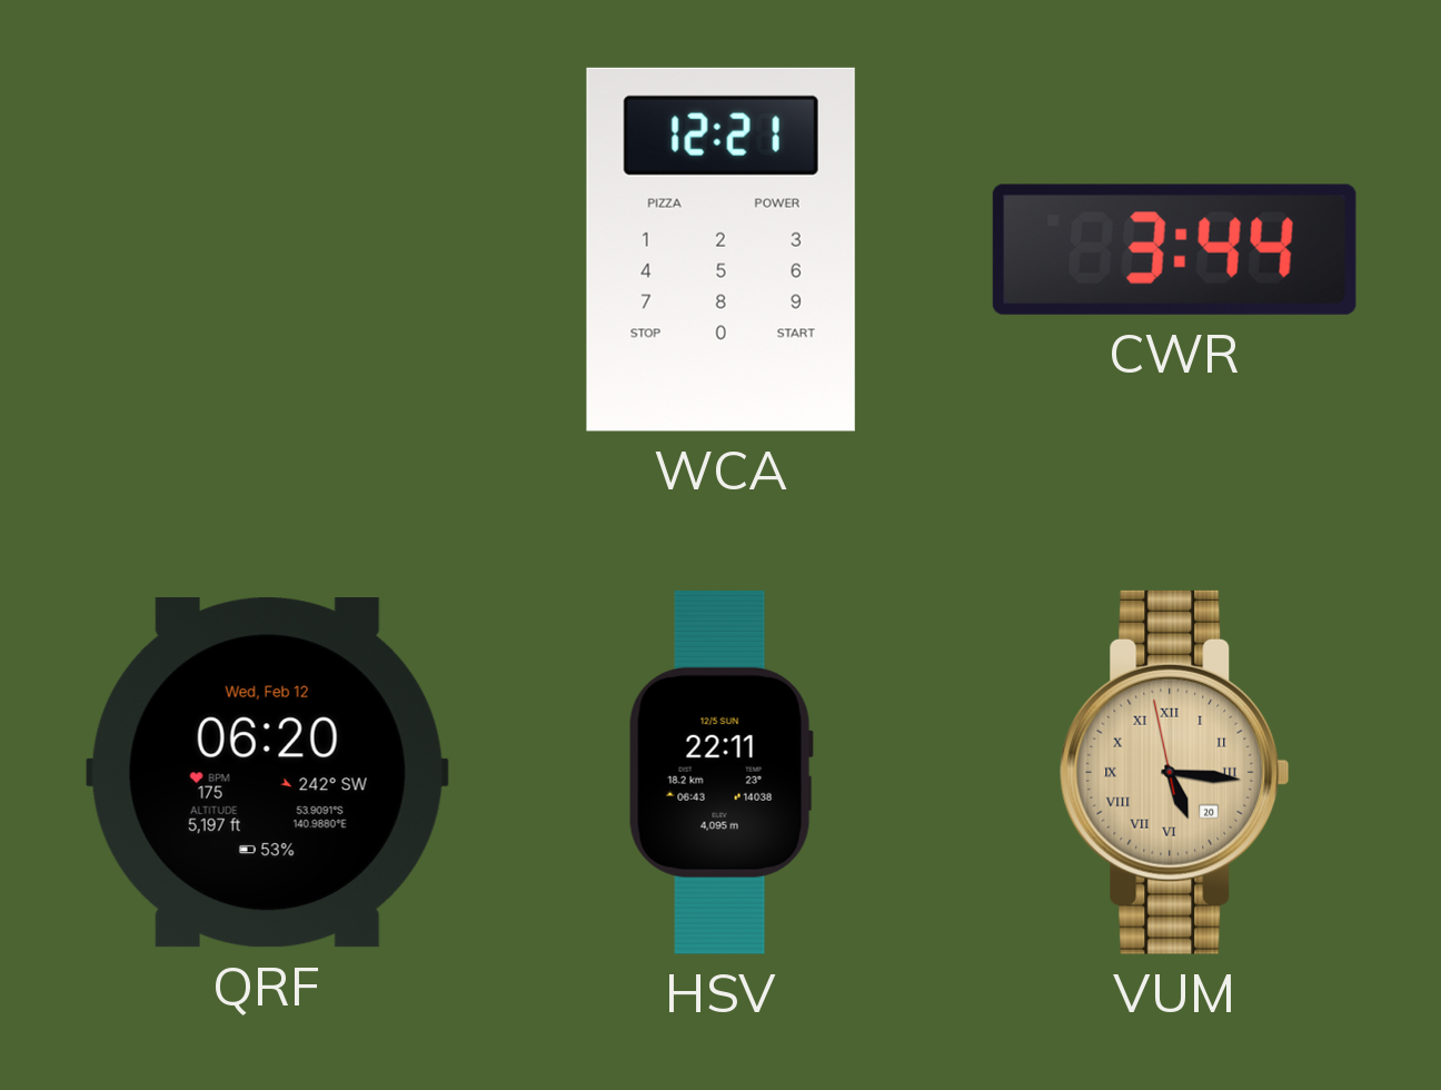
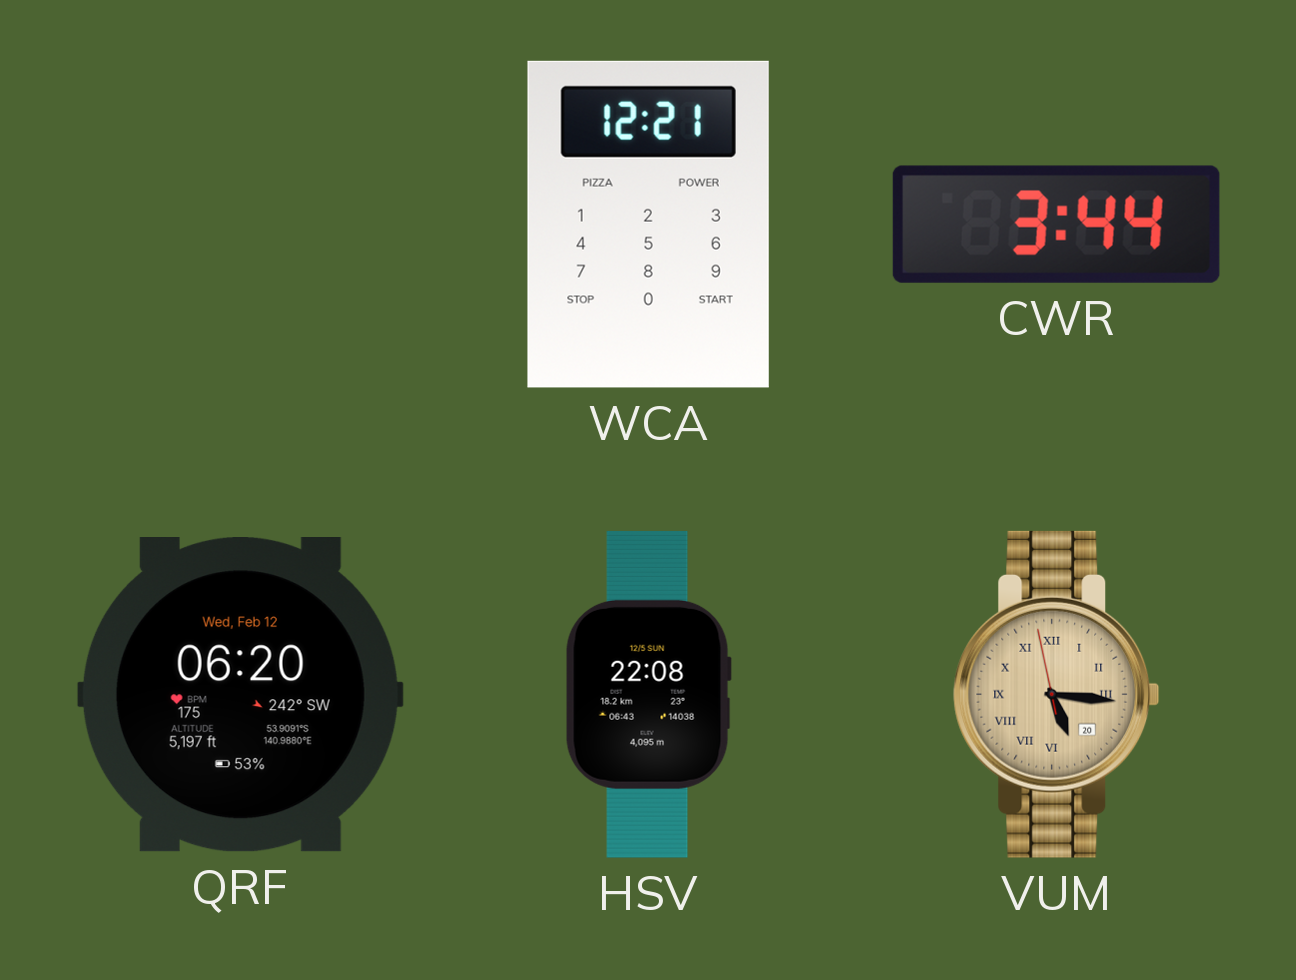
HSV: 22:11 -> 22:08
